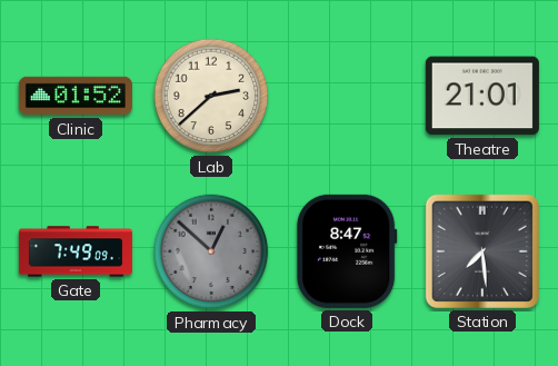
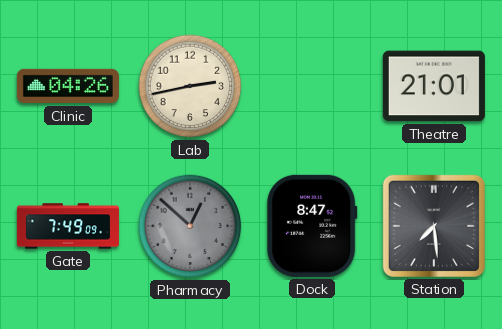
Clinic: 01:52 -> 04:26
Lab: 2:38 -> 2:43
